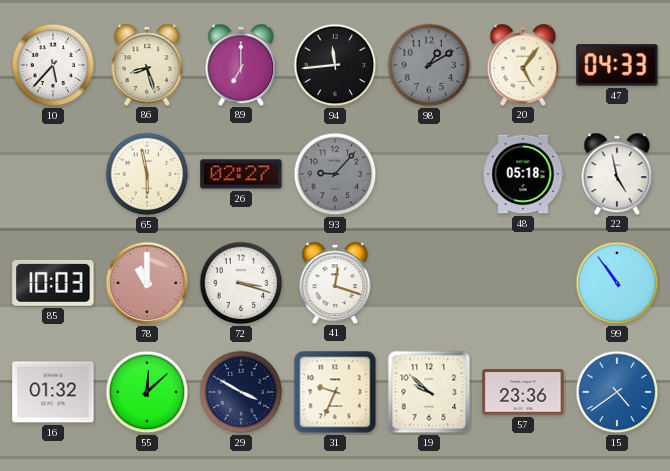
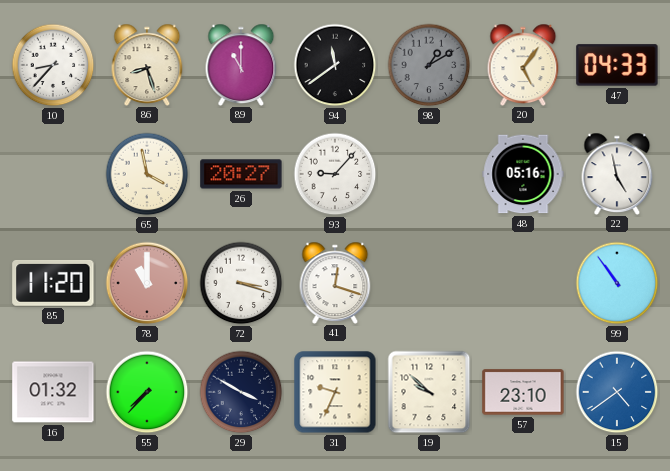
10: 5:37 -> 8:37
89: 7:00 -> 11:00
94: 11:44 -> 11:39
65: 5:58 -> 3:58
26: 02:27 -> 20:27
93 dial: grey -> white
48: 05:18 -> 05:16
85: 10:03 -> 11:20
55: 12:08 -> 7:37
57: 23:36 -> 23:10
